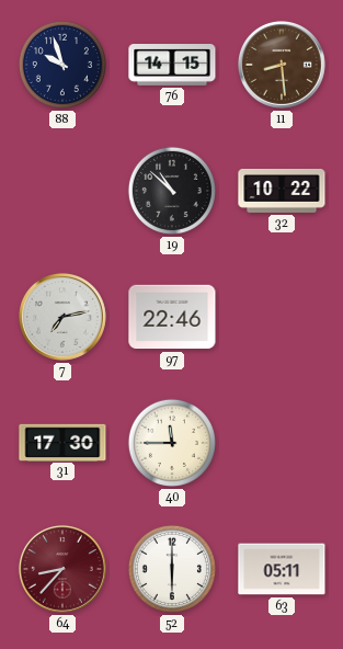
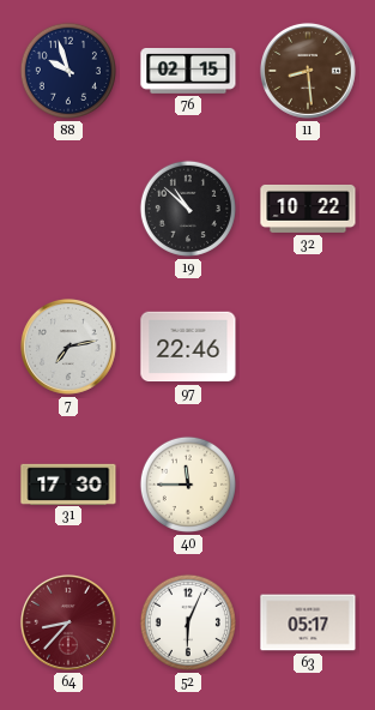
76: 14:15 -> 02:15
52: 6:00 -> 6:04
63: 05:11 -> 05:17
